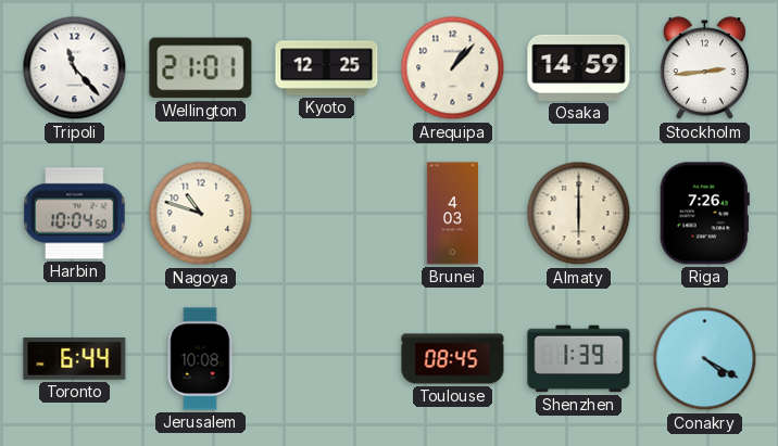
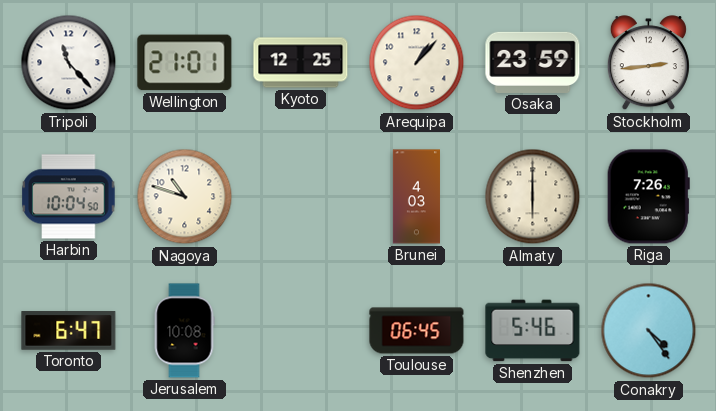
Osaka: 14:59 -> 23:59
Toronto: 6:44 -> 6:47
Toulouse: 08:45 -> 06:45
Shenzhen: 1:39 -> 5:46
Conakry: 4:20 -> 4:24
